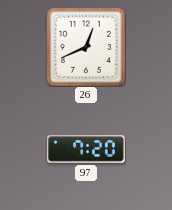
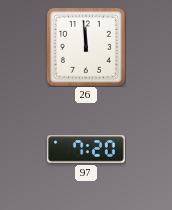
26: 12:41 -> 11:59
